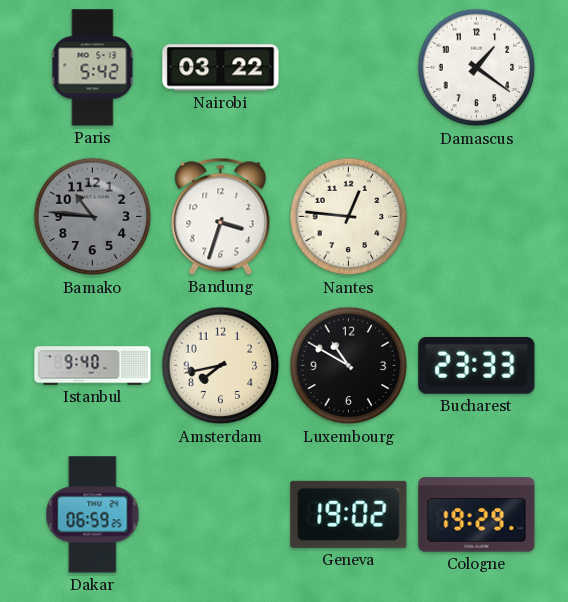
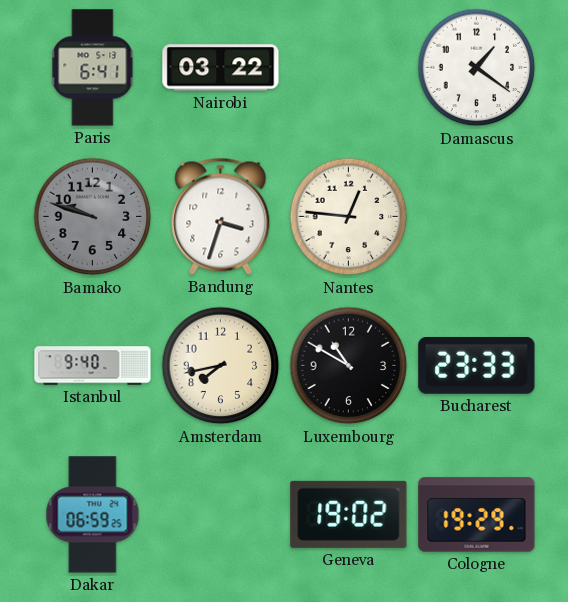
Paris: 5:42 -> 6:41
Bamako: 10:46 -> 9:48
